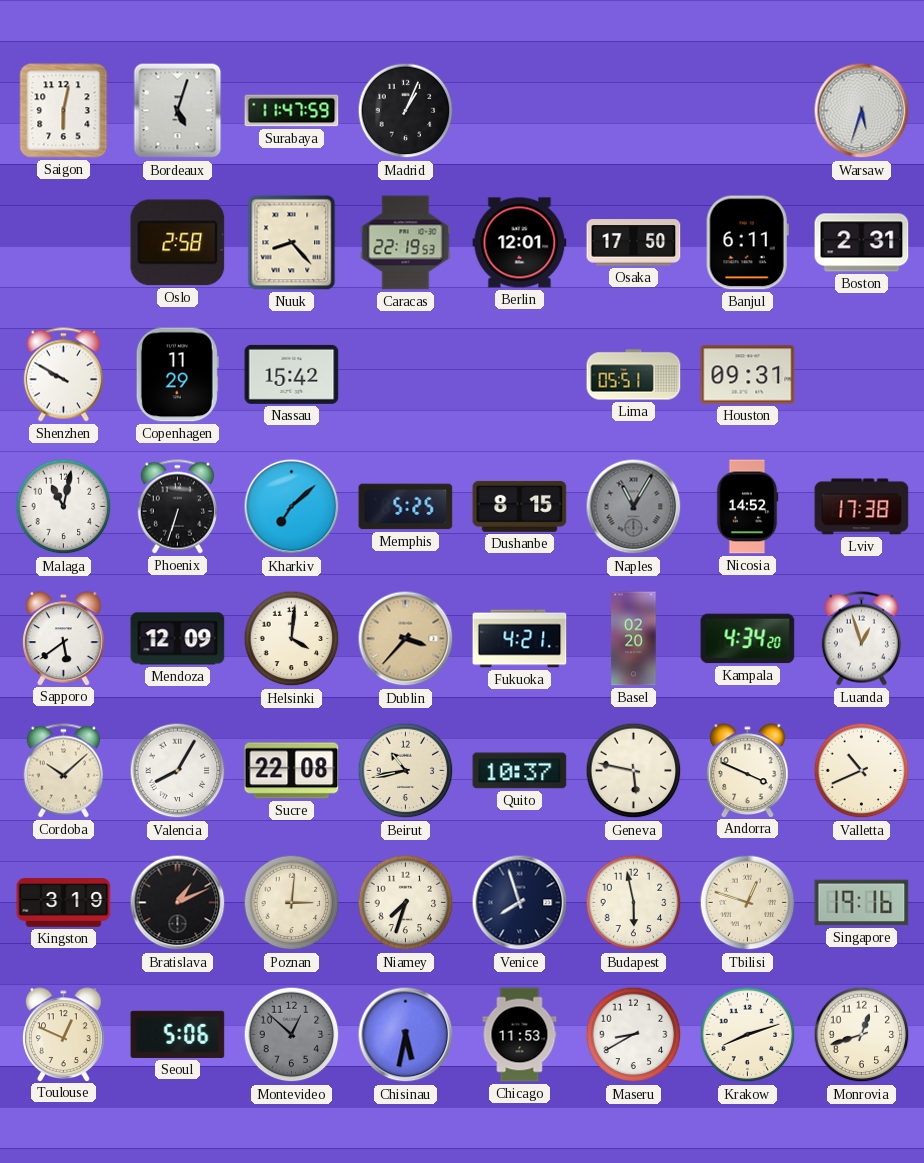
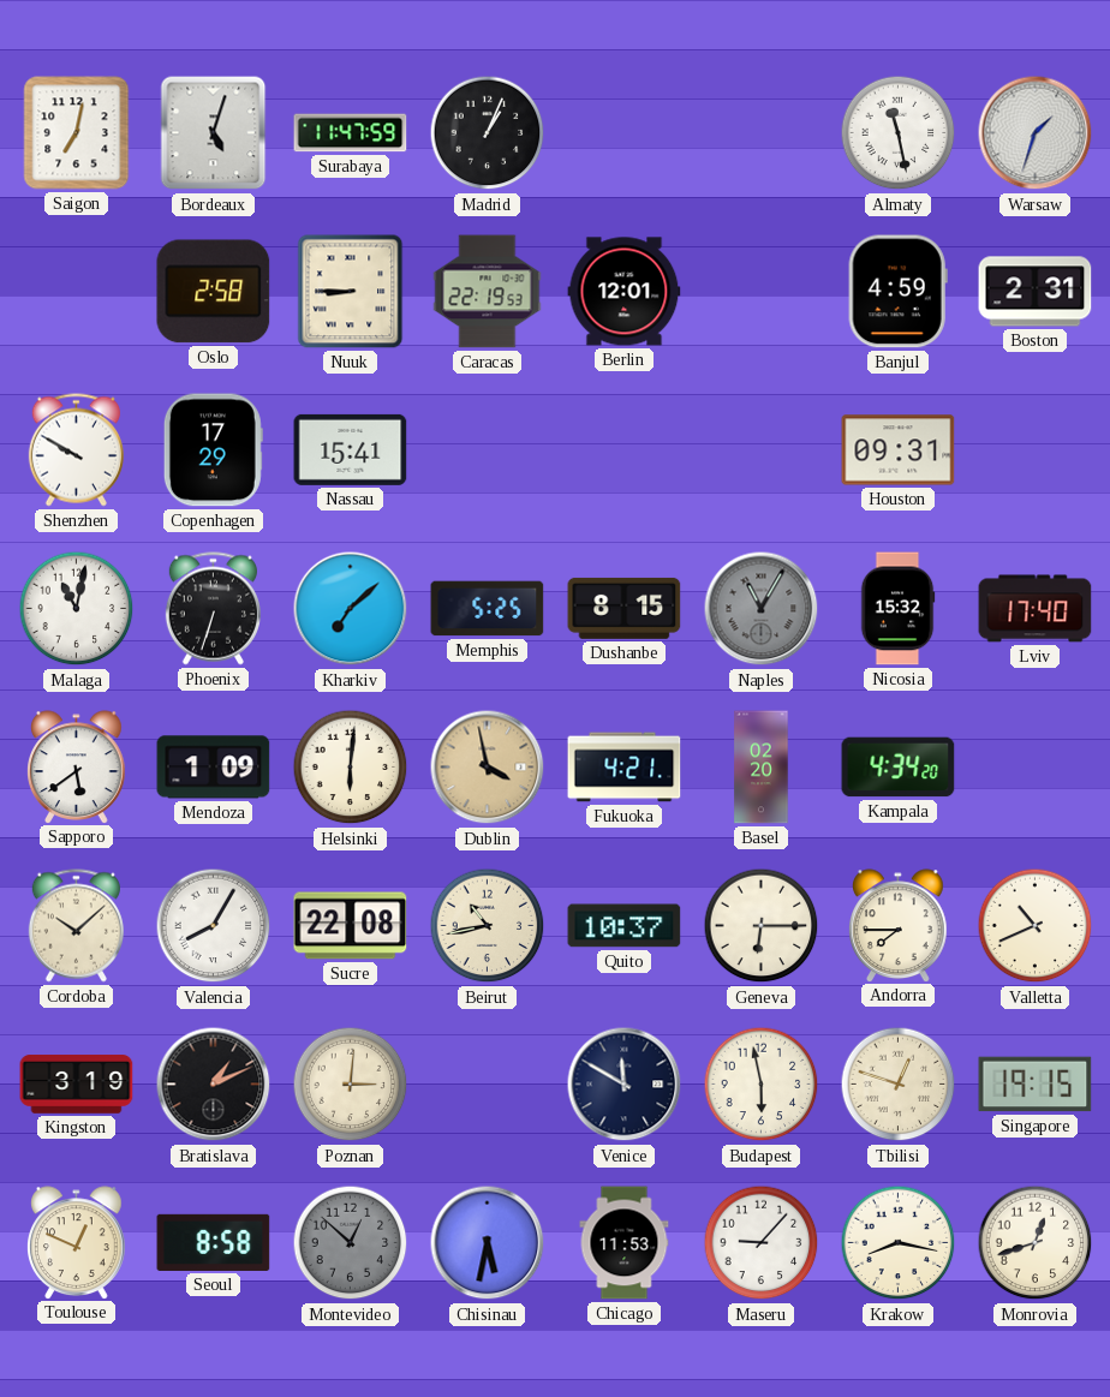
Saigon: 6:02 -> 7:02
Almaty: none -> 11:28
Warsaw: 5:33 -> 1:33
Nuuk: 8:23 -> 8:45
Osaka: 17:50 -> none
Banjul: 6:11 -> 4:59
Copenhagen: 11:29 -> 17:29
Nassau: 15:42 -> 15:41
Lima: 05:51 -> none
Nicosia: 14:52 -> 15:32
Lviv: 17:38 -> 17:40
Mendoza: 12:09 -> 1:09
Helsinki: 4:01 -> 6:01
Dublin: 3:37 -> 3:58
Luanda: 12:57 -> none
Geneva: 5:47 -> 6:15
Andorra: 3:49 -> 7:45
Niamey: 7:33 -> none
Venice: 7:57 -> 11:50
Singapore: 19:16 -> 19:15
Seoul: 5:06 -> 8:58
Maseru: 8:40 -> 9:07
Krakow: 8:12 -> 8:17
